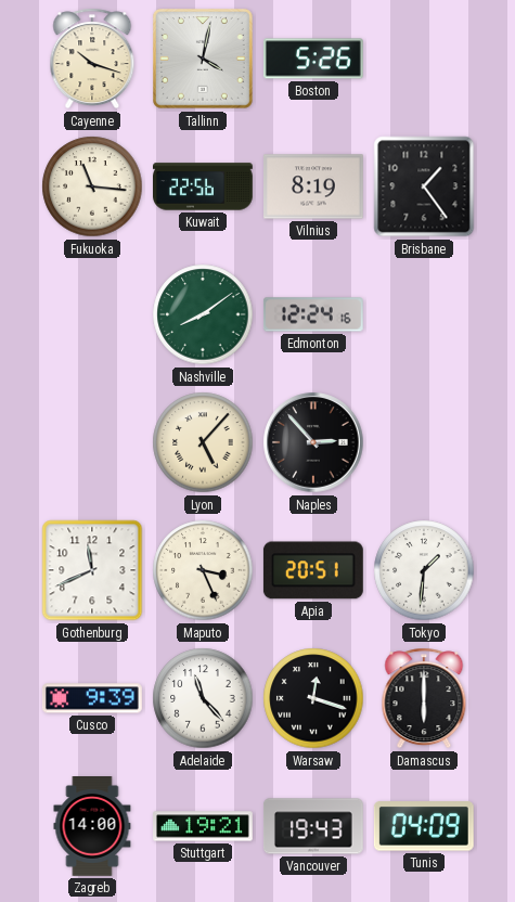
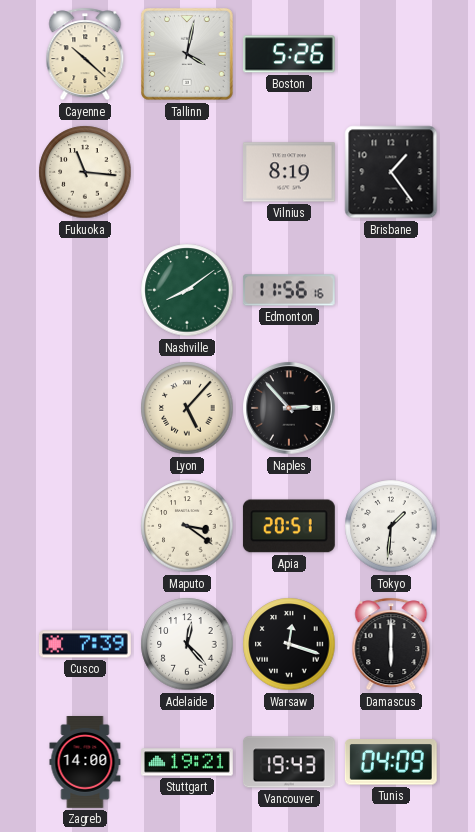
Cayenne: 10:18 -> 10:22
Kuwait: 22:56 -> none
Edmonton: 12:24 -> 11:56
Gothenburg: 11:41 -> none
Maputo: 3:26 -> 3:21
Cusco: 9:39 -> 7:39
Adelaide: 11:23 -> 12:23
